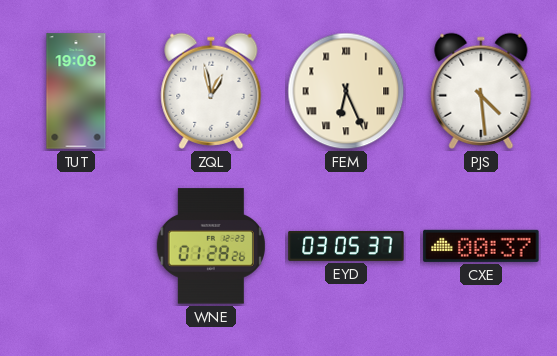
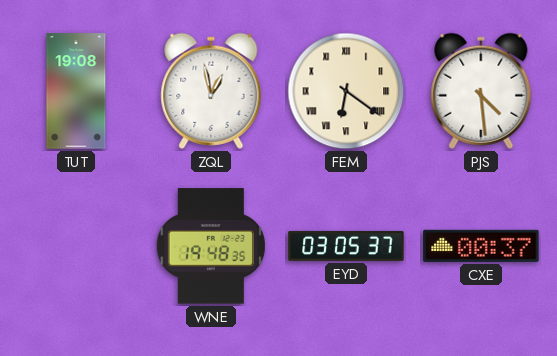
FEM: 6:26 -> 6:21
WNE: 01:28 -> 19:48
